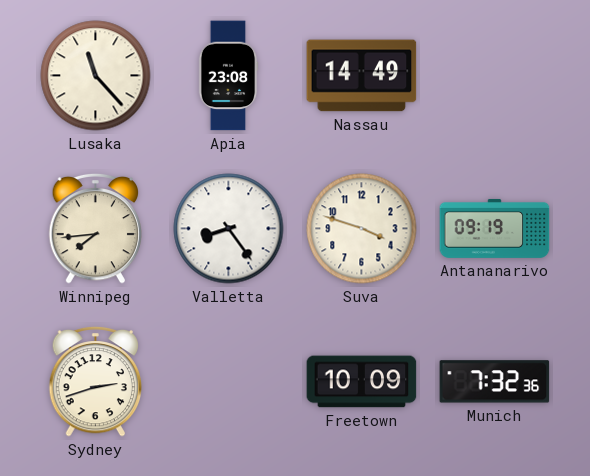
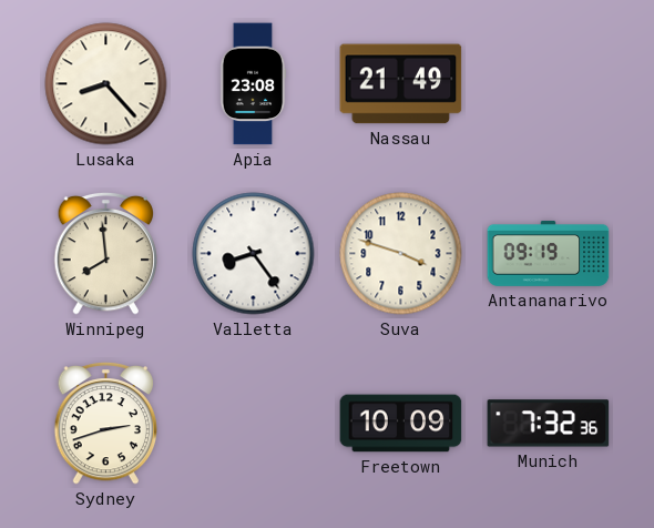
Lusaka: 11:23 -> 8:23
Nassau: 14:49 -> 21:49
Winnipeg: 7:44 -> 7:59
